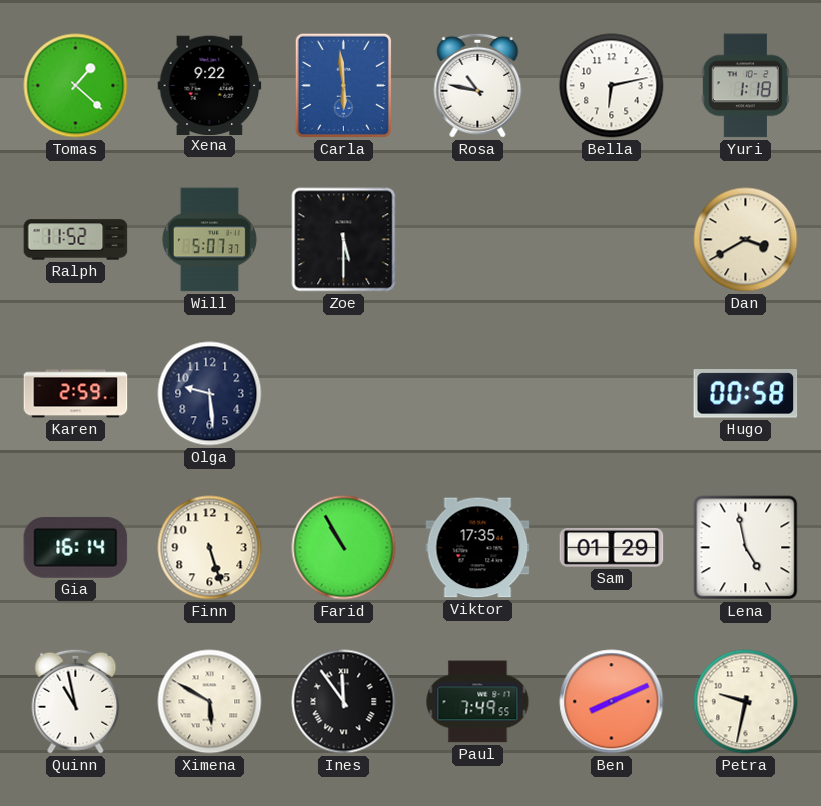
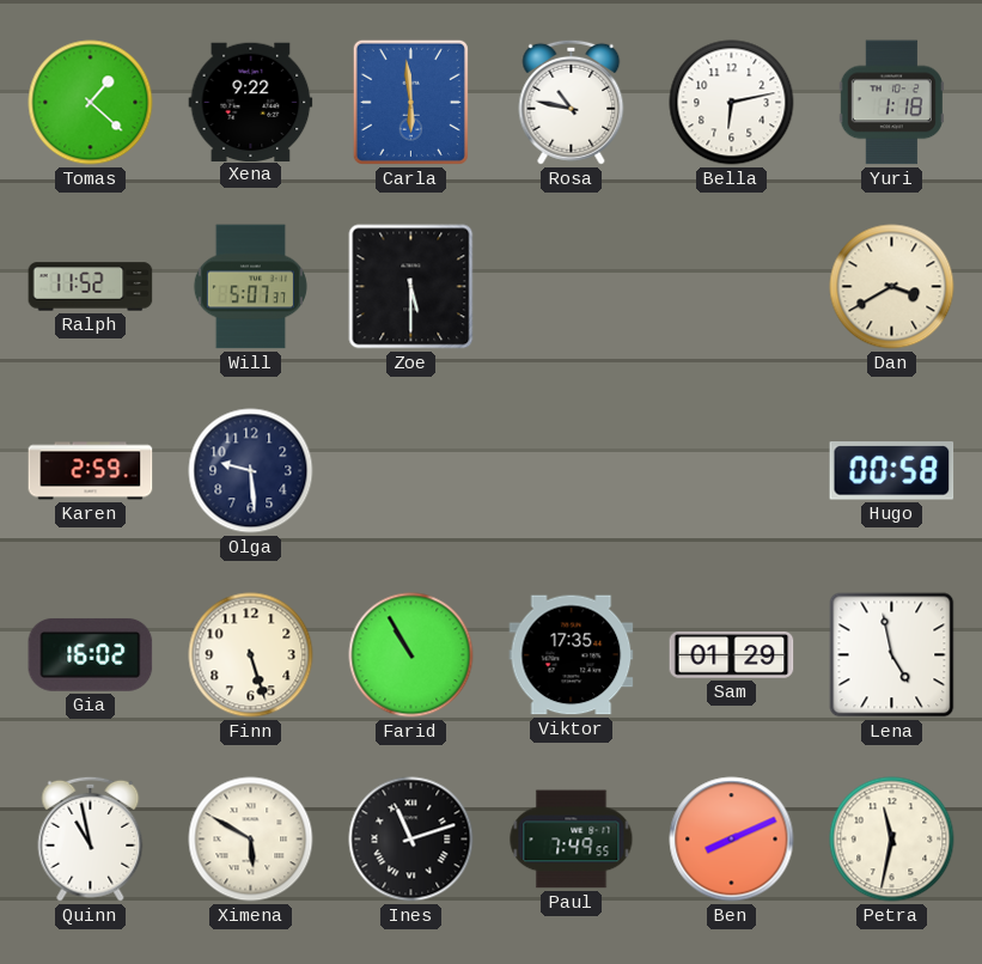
Gia: 16:14 -> 16:02
Ines: 11:54 -> 11:12
Petra: 9:32 -> 11:32
